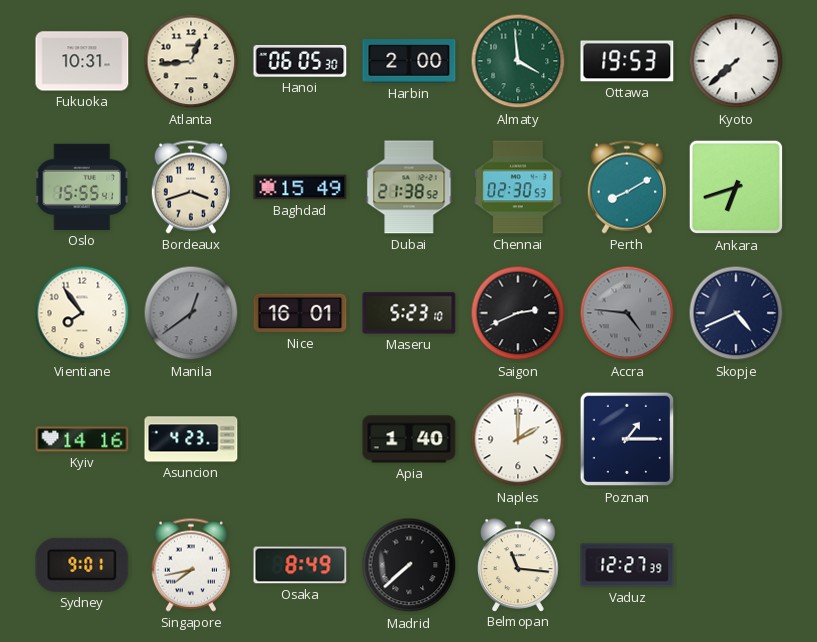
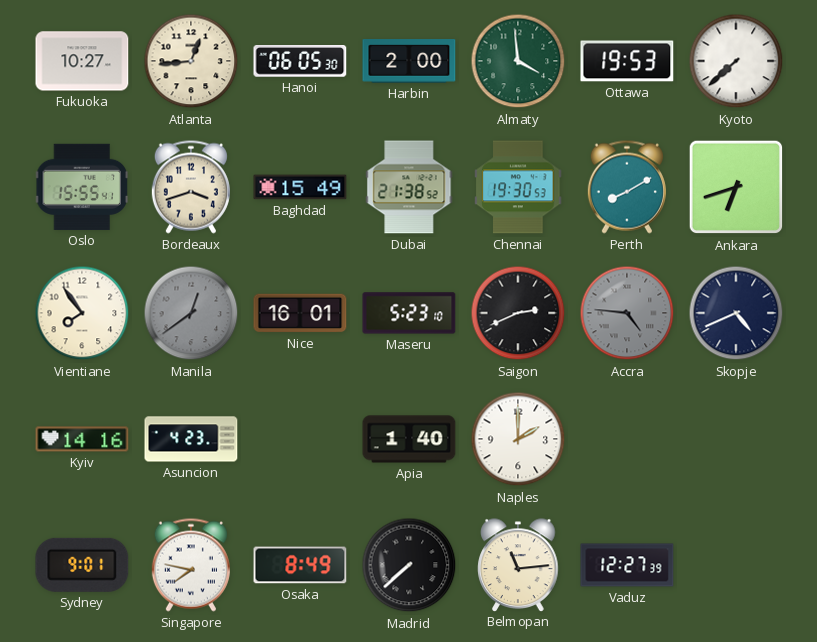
Fukuoka: 10:31 -> 10:27
Chennai: 02:30 -> 19:30
Poznan: 1:15 -> none
Singapore: 7:43 -> 7:47
Belmopan: 11:16 -> 11:14
